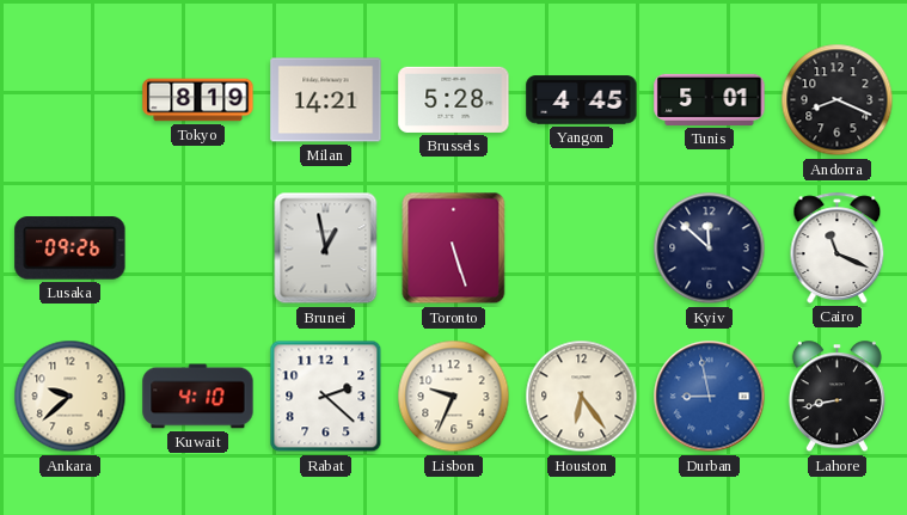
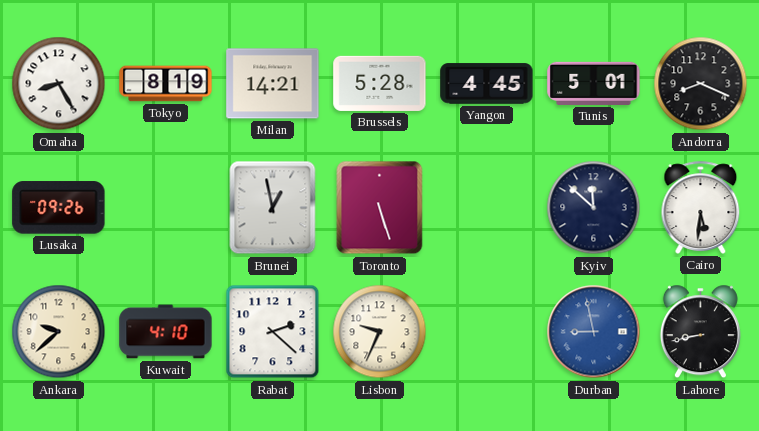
Omaha: none -> 8:25
Cairo: 11:19 -> 5:31
Houston: 6:24 -> none
